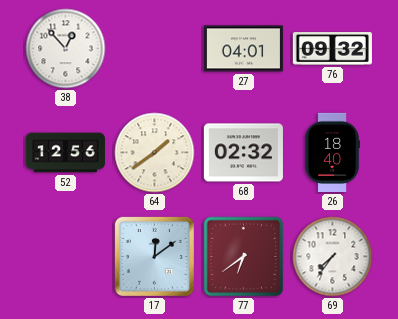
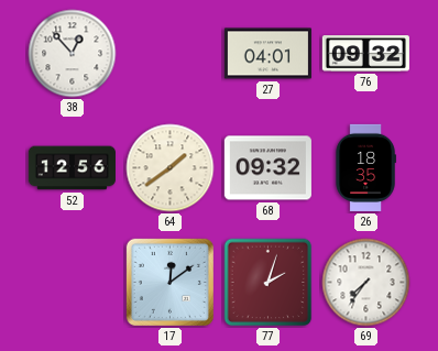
68: 02:32 -> 09:32
26: 18:40 -> 18:35
77: 6:39 -> 2:03
